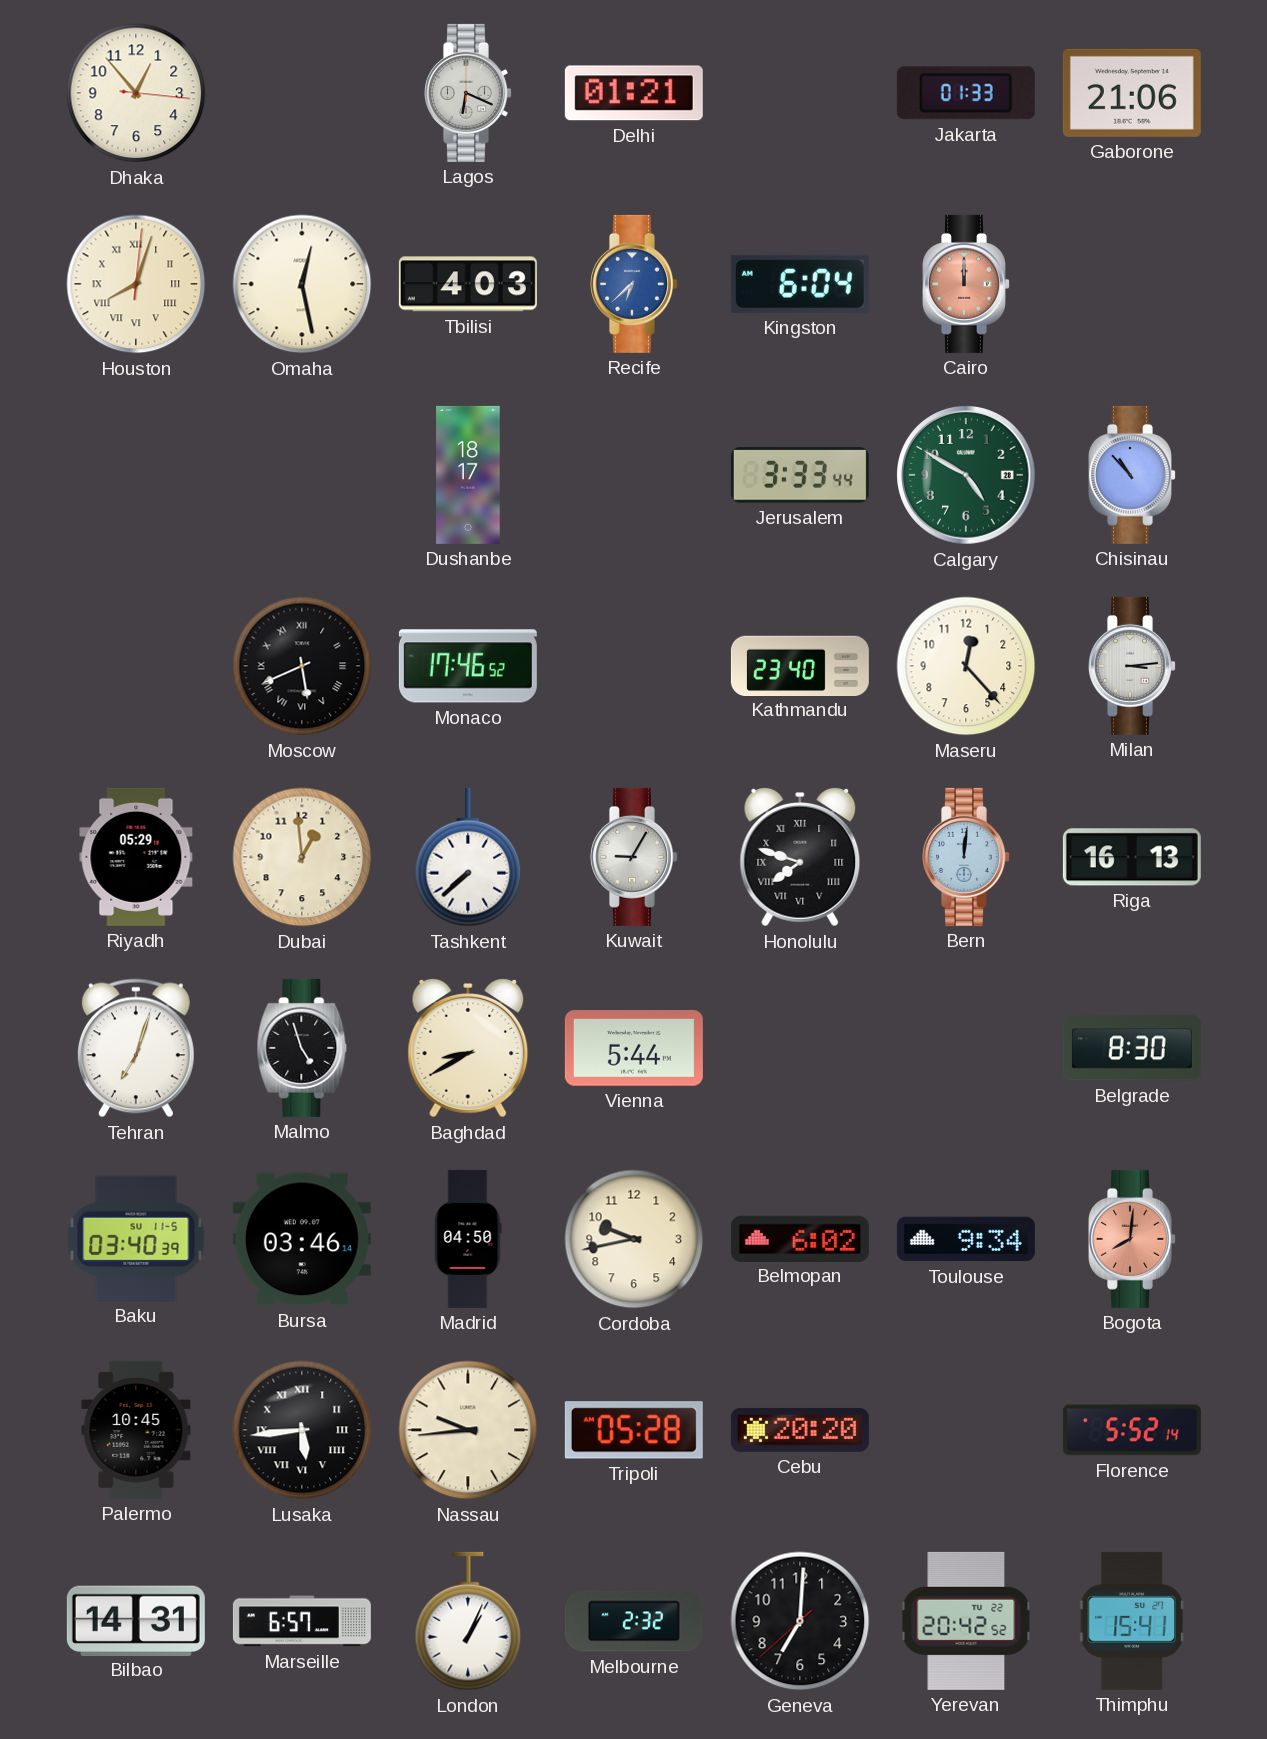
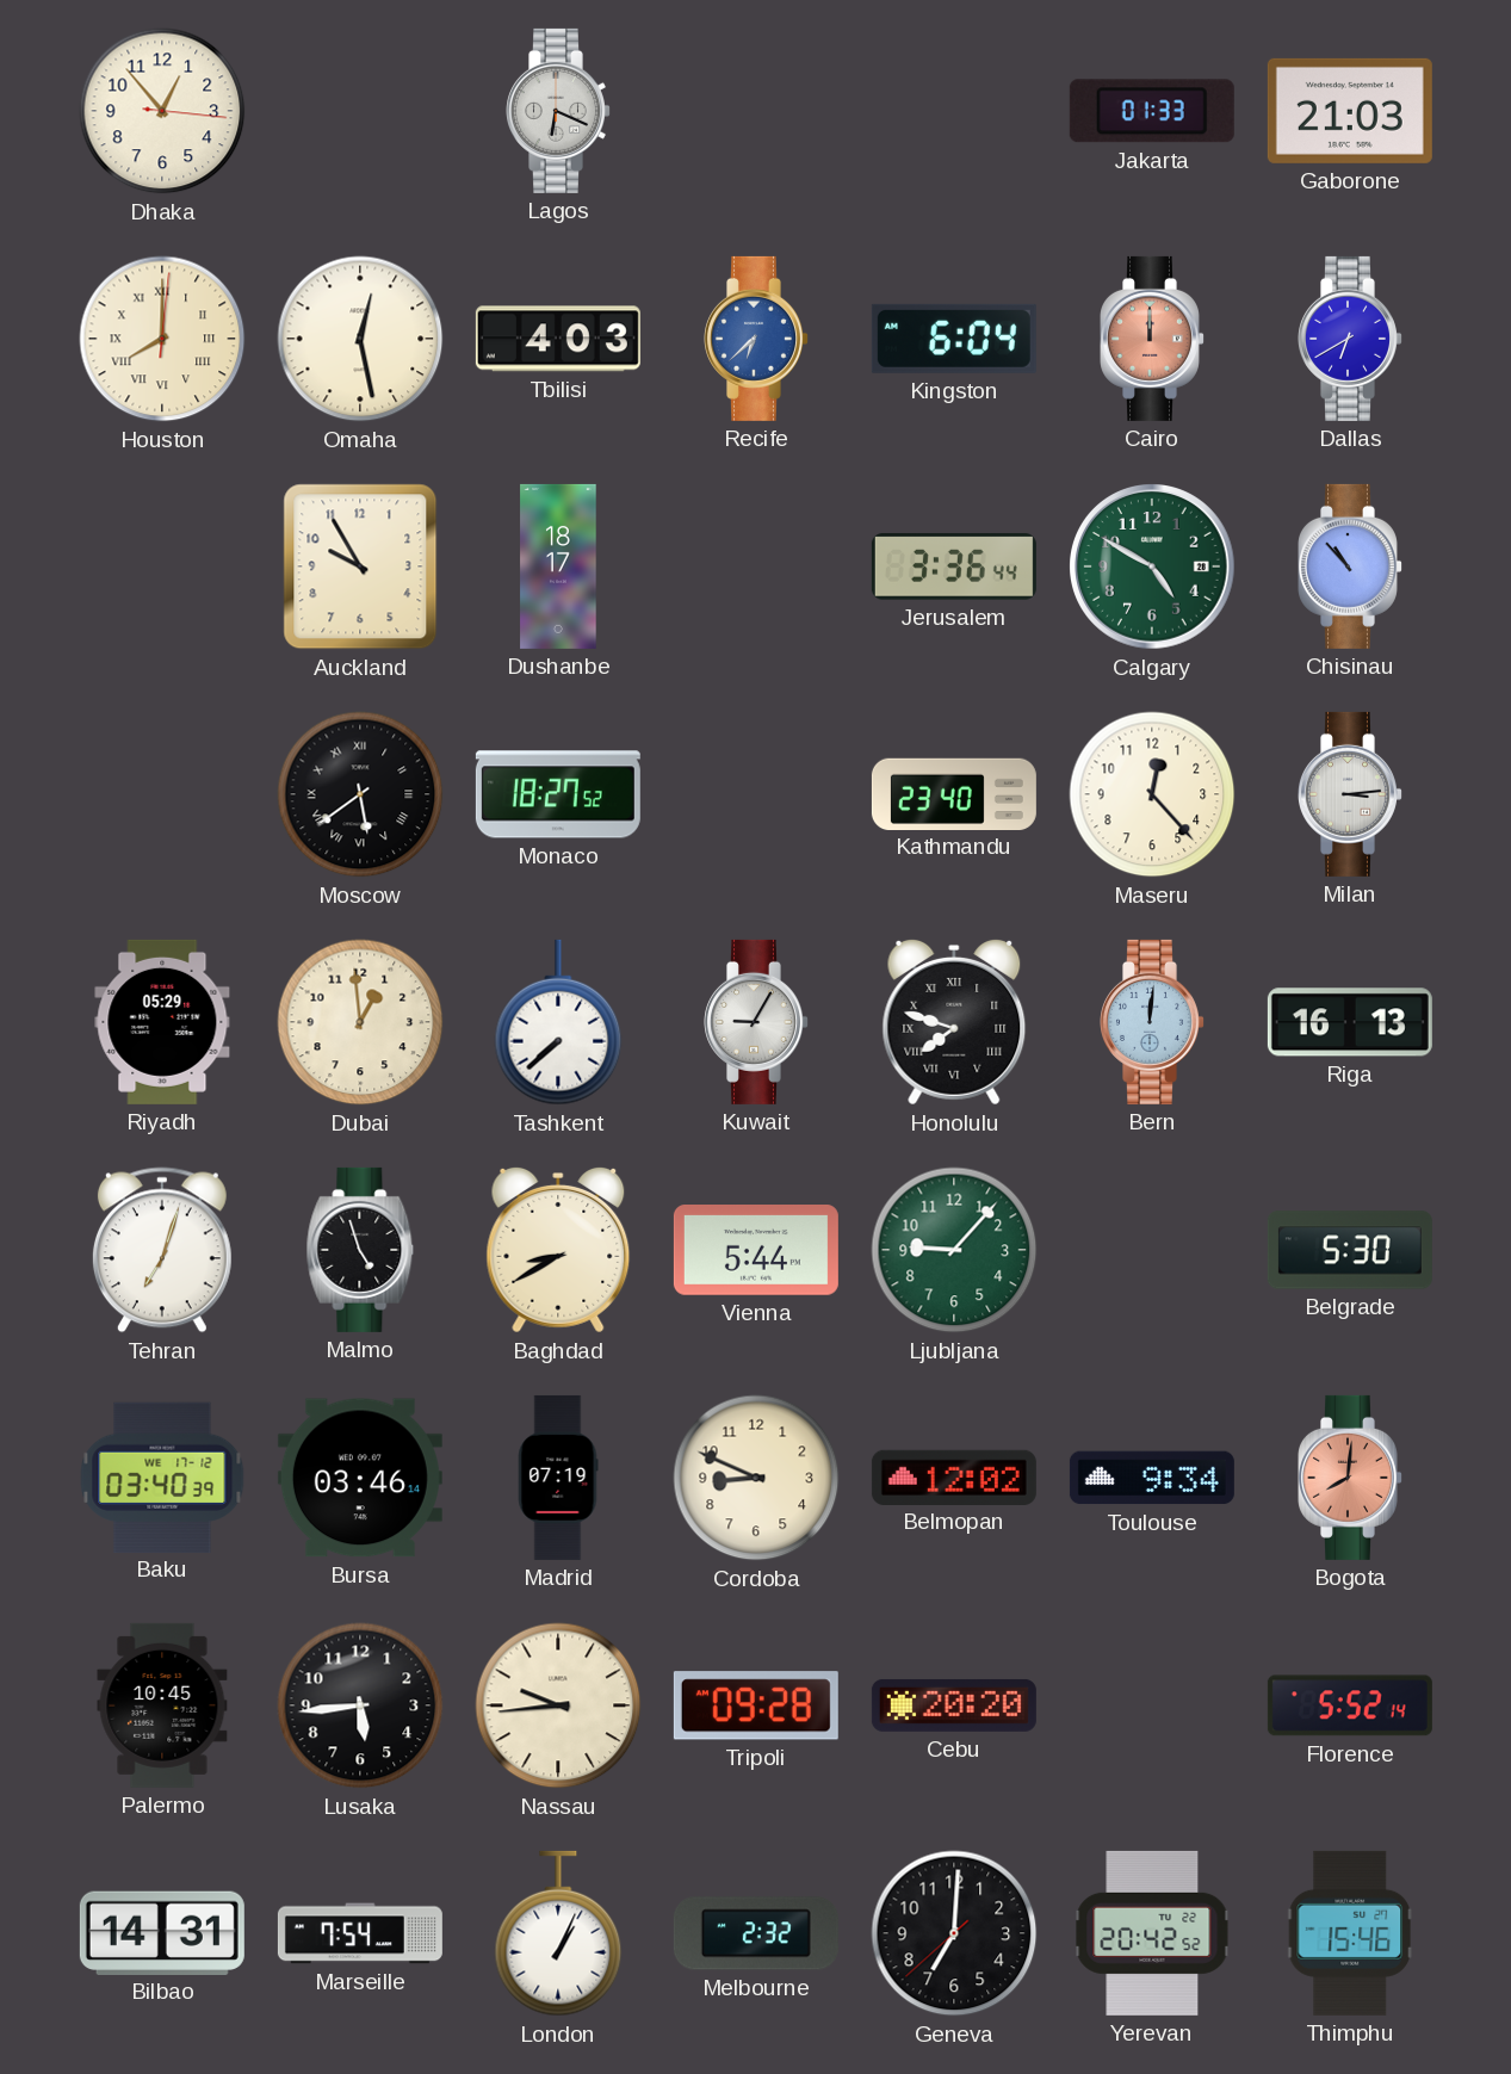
Delhi: 01:21 -> none
Gaborone: 21:06 -> 21:03
Houston: 8:03 -> 8:00
Dallas: none -> 6:40
Auckland: none -> 9:55
Jerusalem: 3:33 -> 3:36
Moscow: 5:41 -> 5:39
Monaco: 17:46 -> 18:27
Ljubljana: none -> 9:07
Belgrade: 8:30 -> 5:30
Baku date: SU 11-5 -> WE 17-12
Madrid: 04:50 -> 07:19
Cordoba: 9:43 -> 8:49
Belmopan: 6:02 -> 12:02
Lusaka numerals: Roman -> Arabic
Tripoli: 05:28 -> 09:28
Marseille: 6:57 -> 7:54
Thimphu: 15:41 -> 15:46
